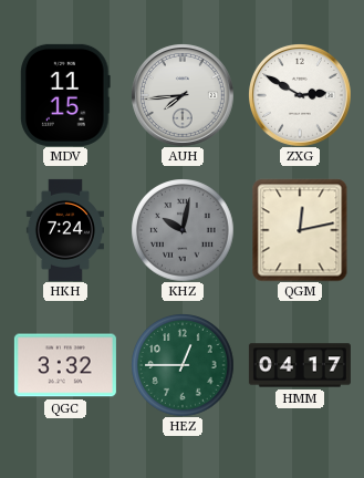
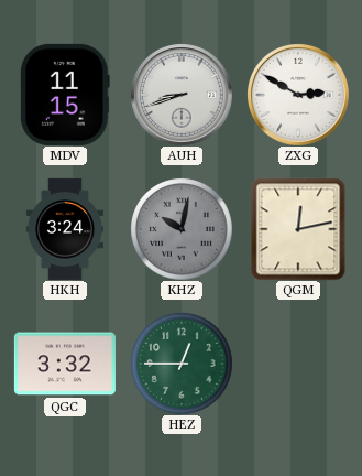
AUH: 7:44 -> 8:42
HKH: 7:24 -> 3:24
HMM: 04:17 -> none
